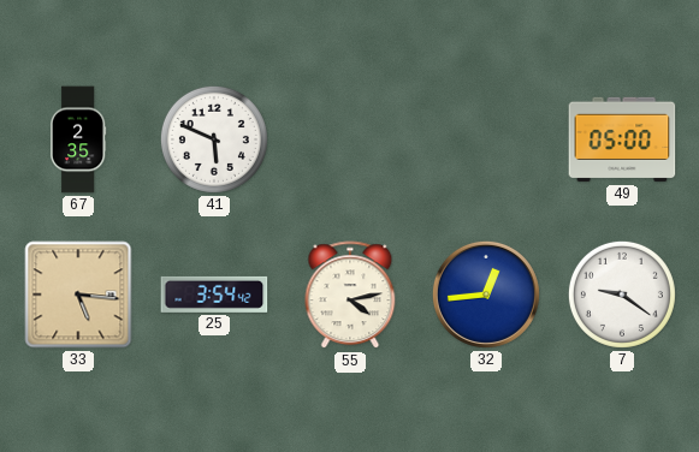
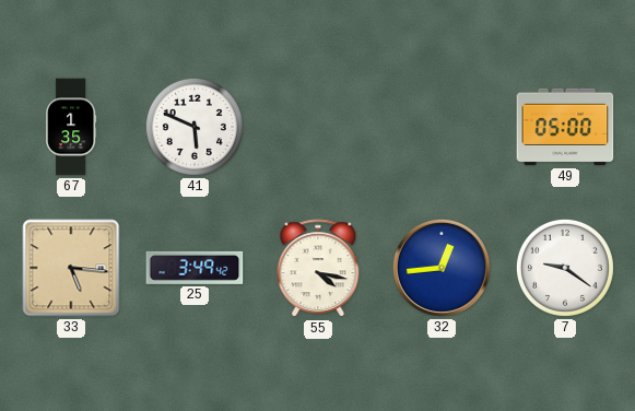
67: 2:35 -> 1:35
25: 3:54 -> 3:49
55: 4:13 -> 4:17
